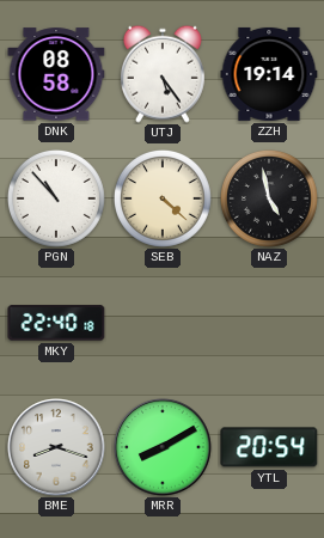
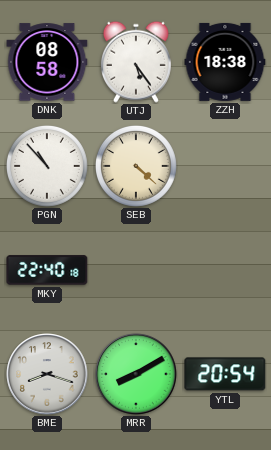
ZZH: 19:14 -> 18:38
NAZ: 4:58 -> none
